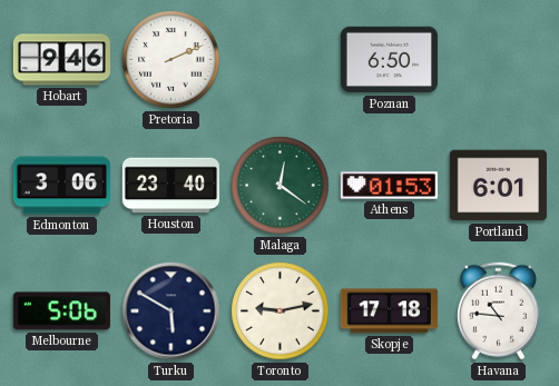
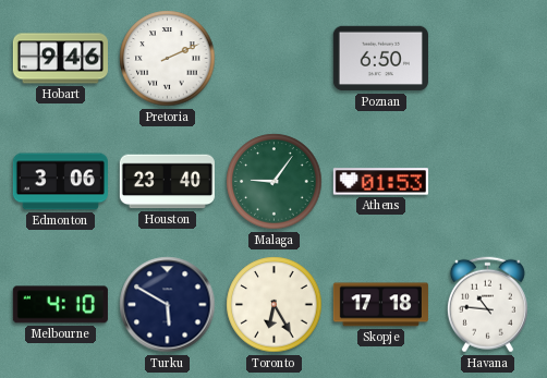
Malaga: 12:21 -> 9:06
Portland: 6:01 -> none
Melbourne: 5:06 -> 4:10
Toronto: 9:13 -> 6:25
